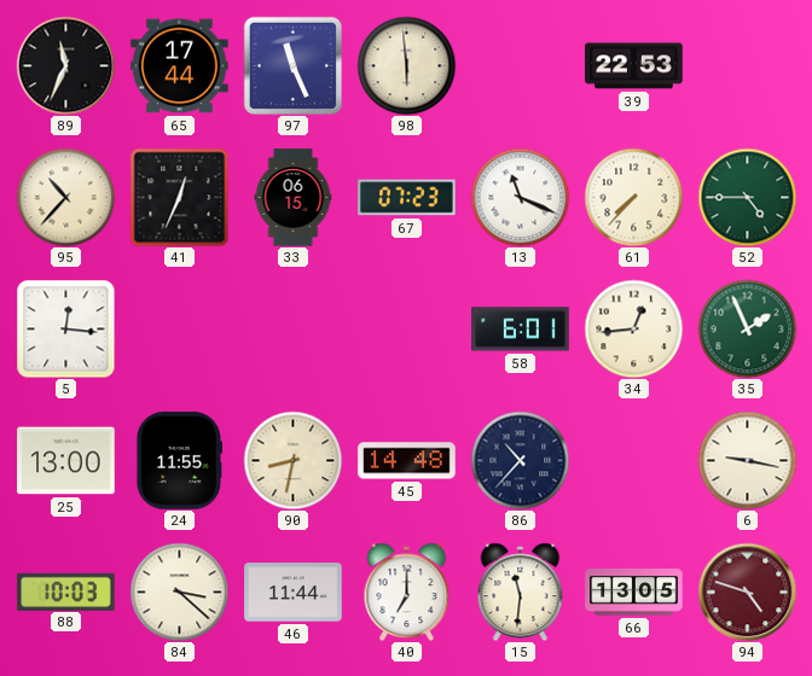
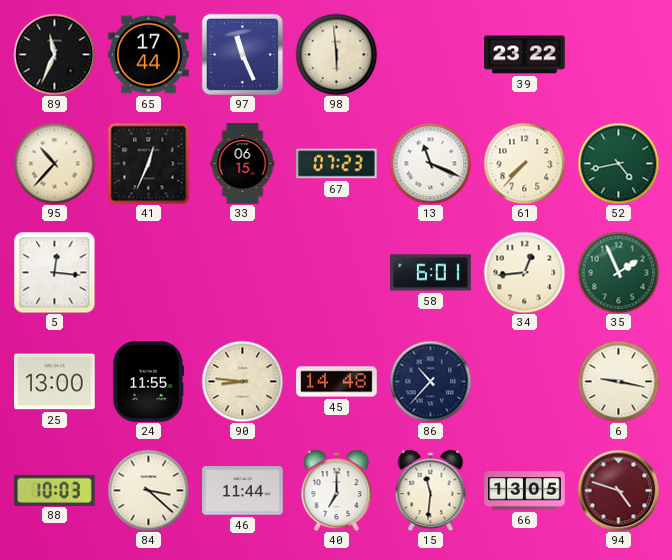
39: 22:53 -> 23:22
52: 4:45 -> 4:43
90: 8:32 -> 8:46
